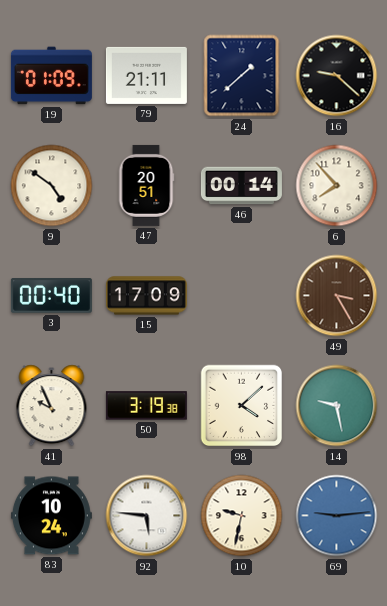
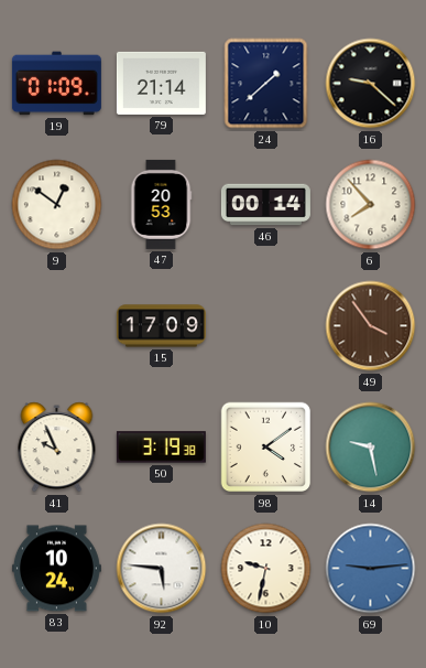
79: 21:11 -> 21:14
9: 4:51 -> 12:51
47: 20:51 -> 20:53
3: 00:40 -> none
49: 3:25 -> 3:54
98: 4:08 -> 4:09
